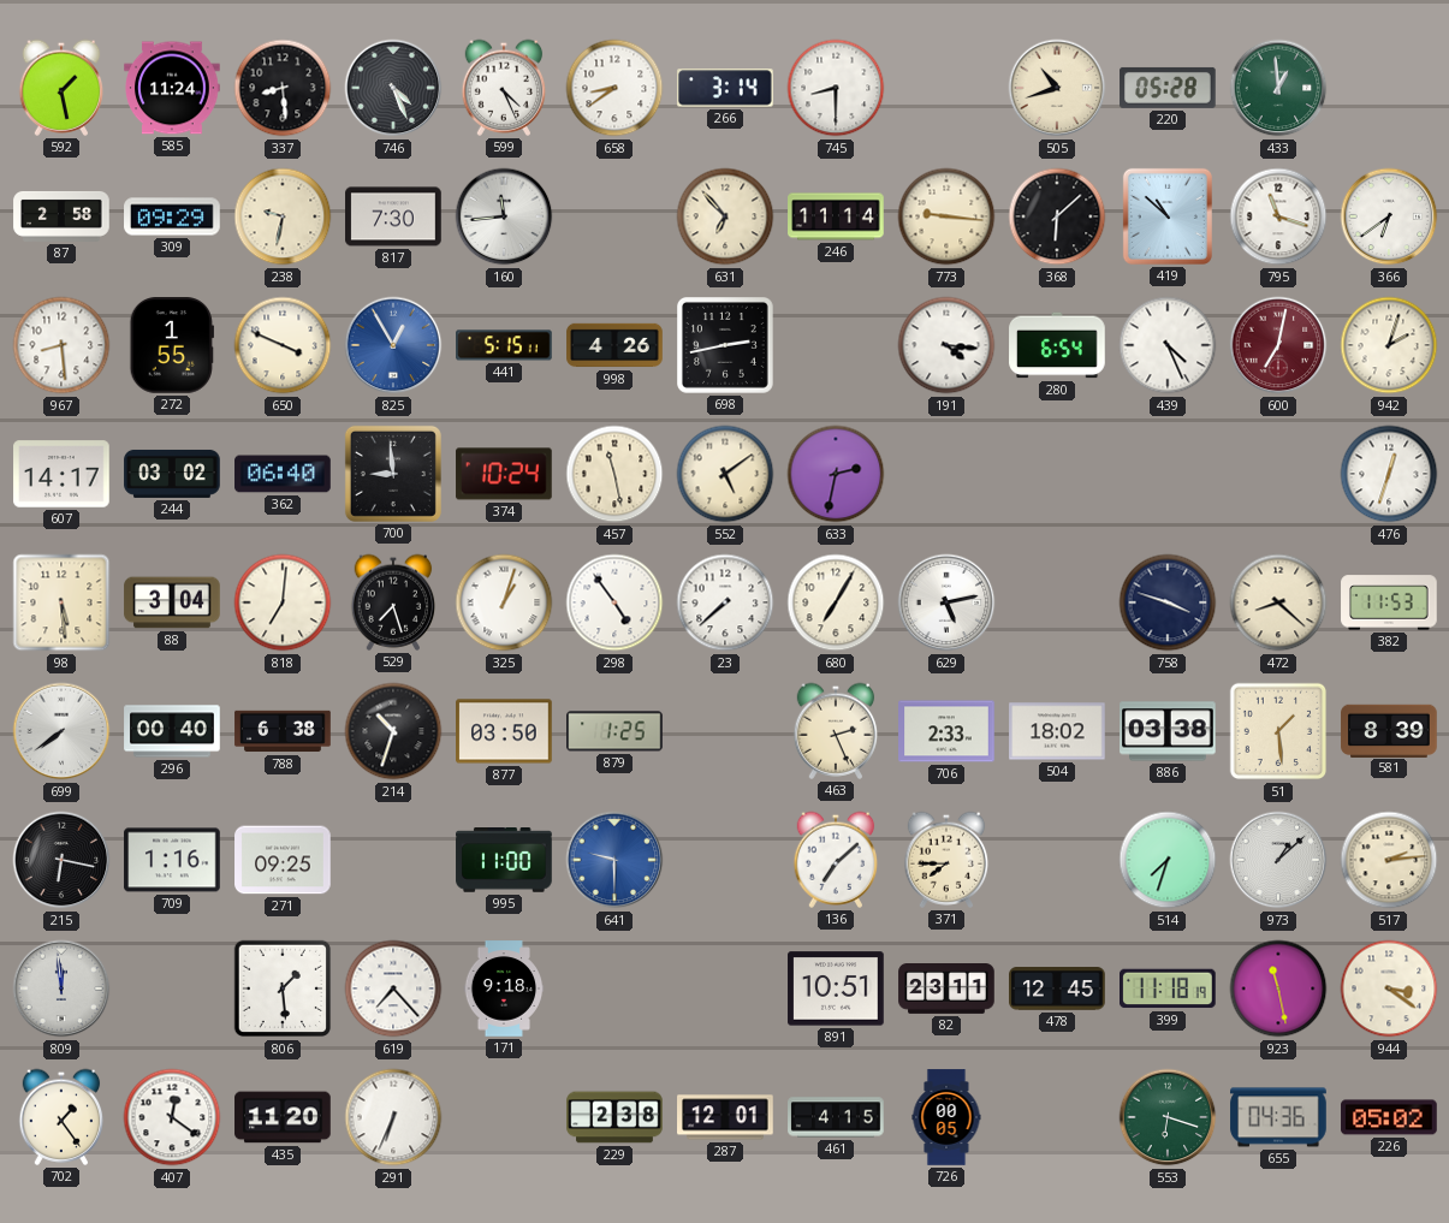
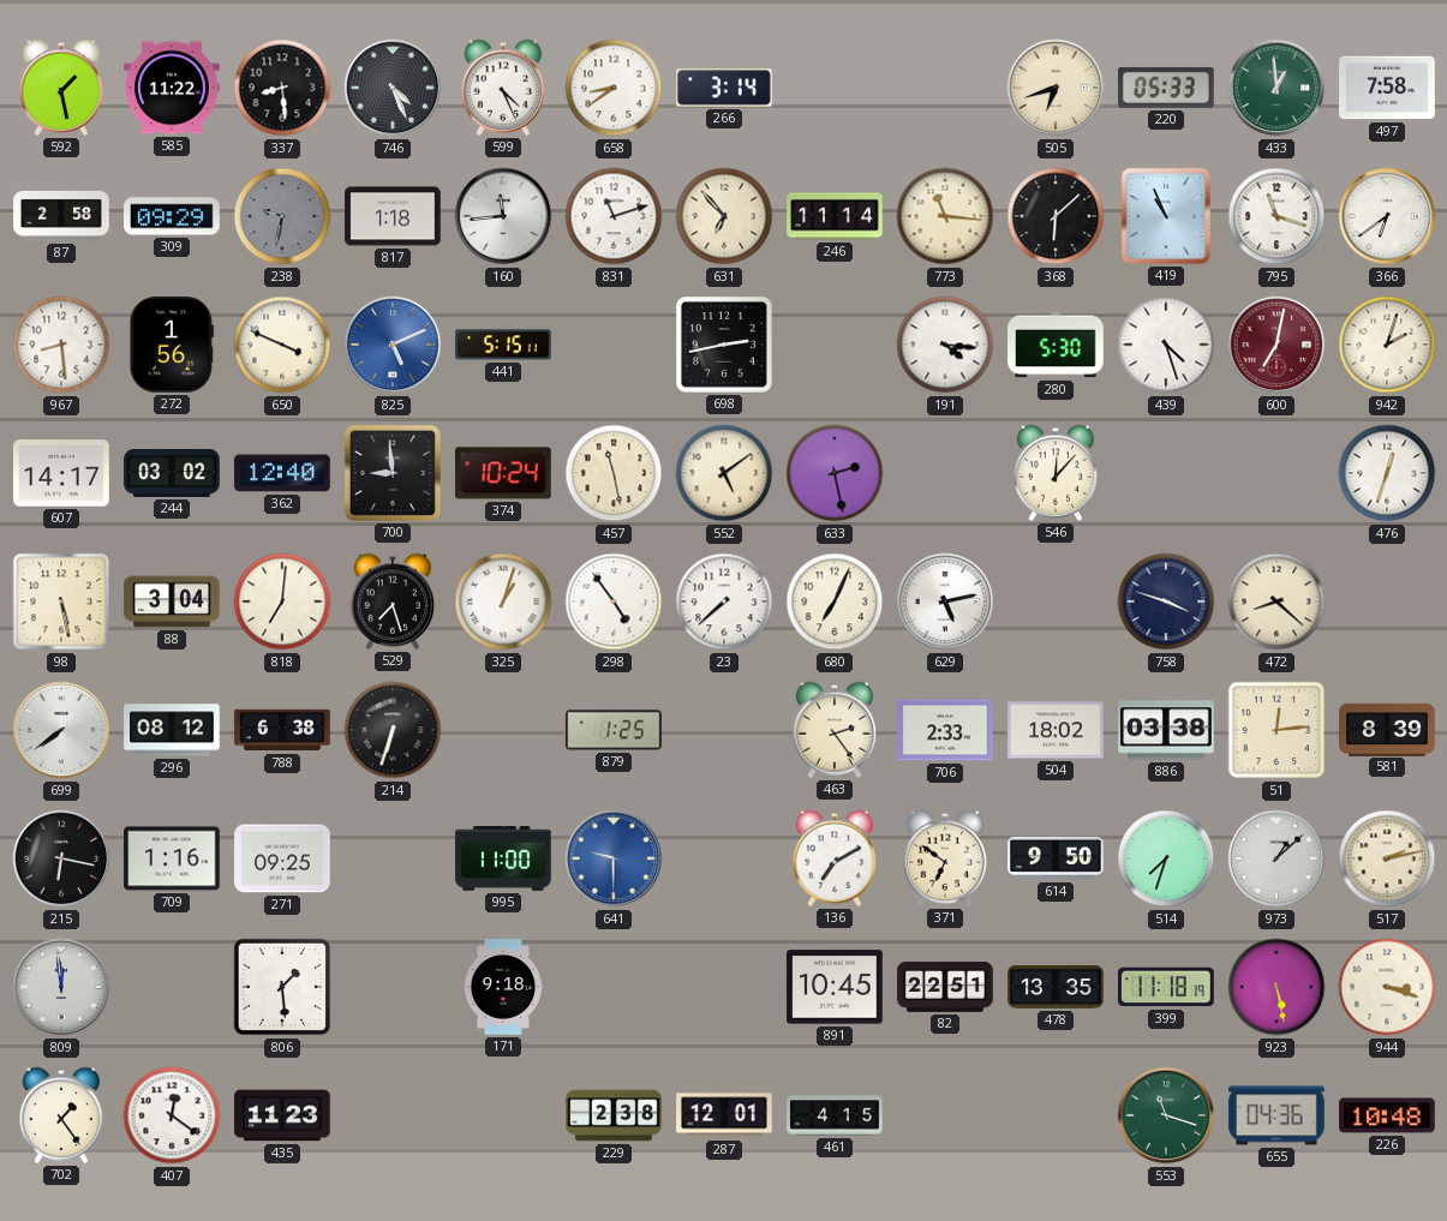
585: 11:24 -> 11:22
745: 8:30 -> none
505: 10:42 -> 6:42
220: 05:28 -> 05:33
497: none -> 7:58
238 dial: cream -> grey
817: 7:30 -> 1:18
831: none -> 11:12
773: 9:16 -> 11:16
419: 10:52 -> 10:56
272: 1:55 -> 1:56
825: 12:55 -> 5:11
998: 4:26 -> none
280: 6:54 -> 5:30
439: 4:26 -> 4:27
362: 06:40 -> 12:40
633: 2:32 -> 2:28
546: none -> 12:07
98: 5:29 -> 5:28
680: 7:05 -> 7:04
382: 11:53 -> none
296: 00:40 -> 08:12
214: 10:33 -> 6:33
877: 03:50 -> none
463: 2:26 -> 2:24
51: 1:29 -> 12:14
136: 7:08 -> 7:10
371: 7:45 -> 6:51
614: none -> 9:50
517: 2:14 -> 2:13
619: 7:23 -> none
891: 10:51 -> 10:45
82: 23:11 -> 22:51
478: 12:45 -> 13:35
923: 11:28 -> 5:28
944: 3:21 -> 3:18
435: 11:20 -> 11:23
291: 6:34 -> none
726: 00:05 -> none
553: 6:18 -> 11:18
226: 05:02 -> 10:48
